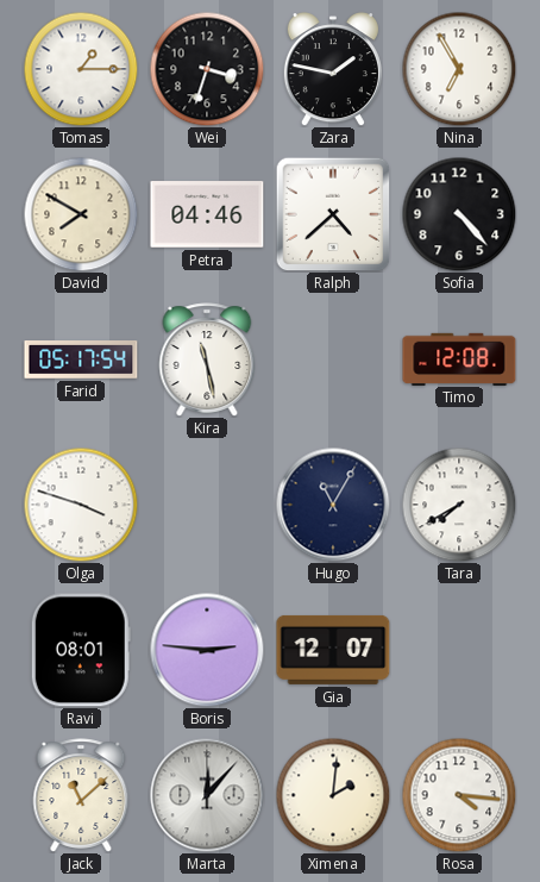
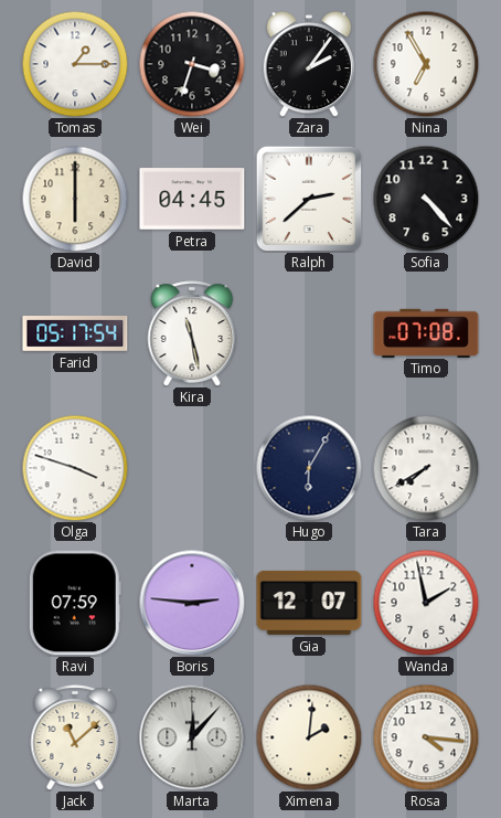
Zara: 1:47 -> 2:06
David: 7:50 -> 6:00
Petra: 04:46 -> 04:45
Ralph: 4:38 -> 2:38
Timo: 12:08 -> 07:08
Hugo: 11:05 -> 6:05
Ravi: 08:01 -> 07:59
Wanda: none -> 1:58
